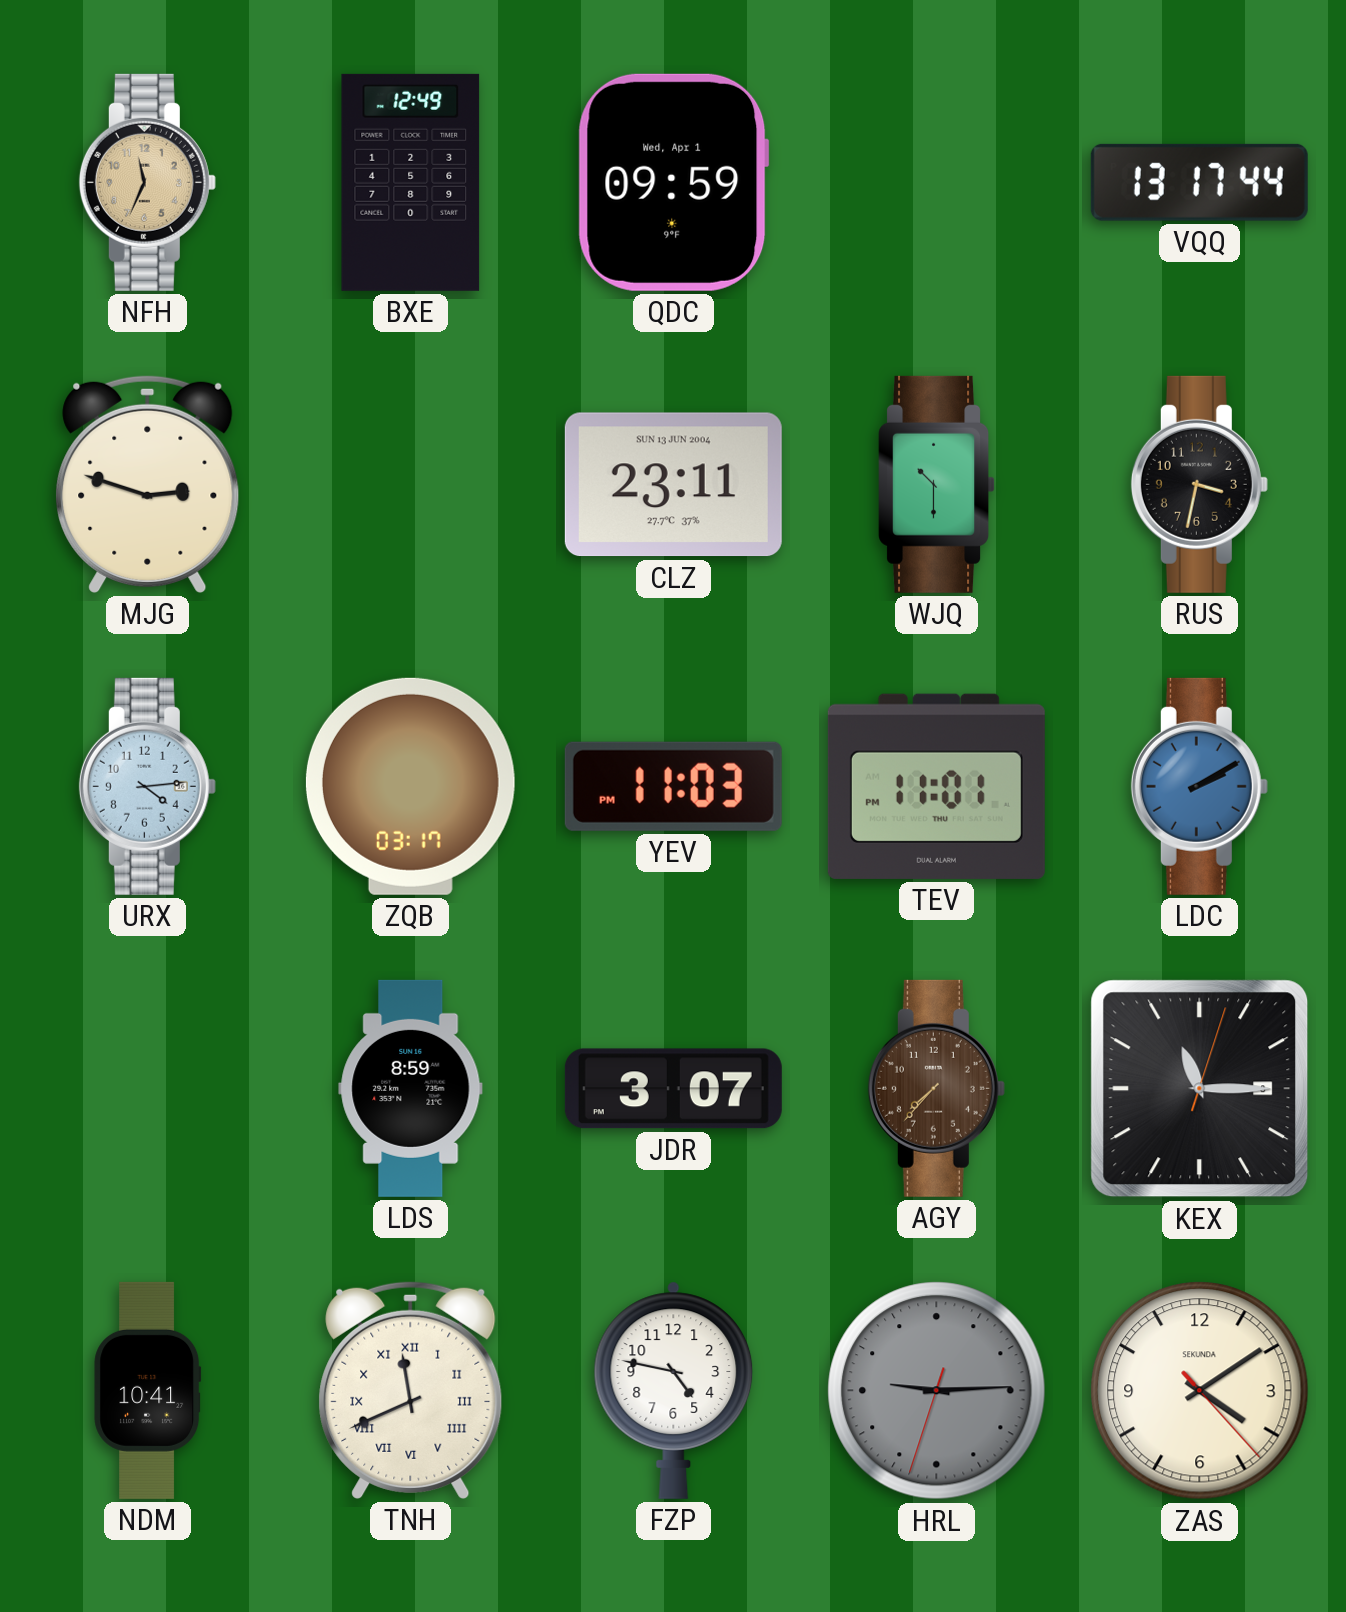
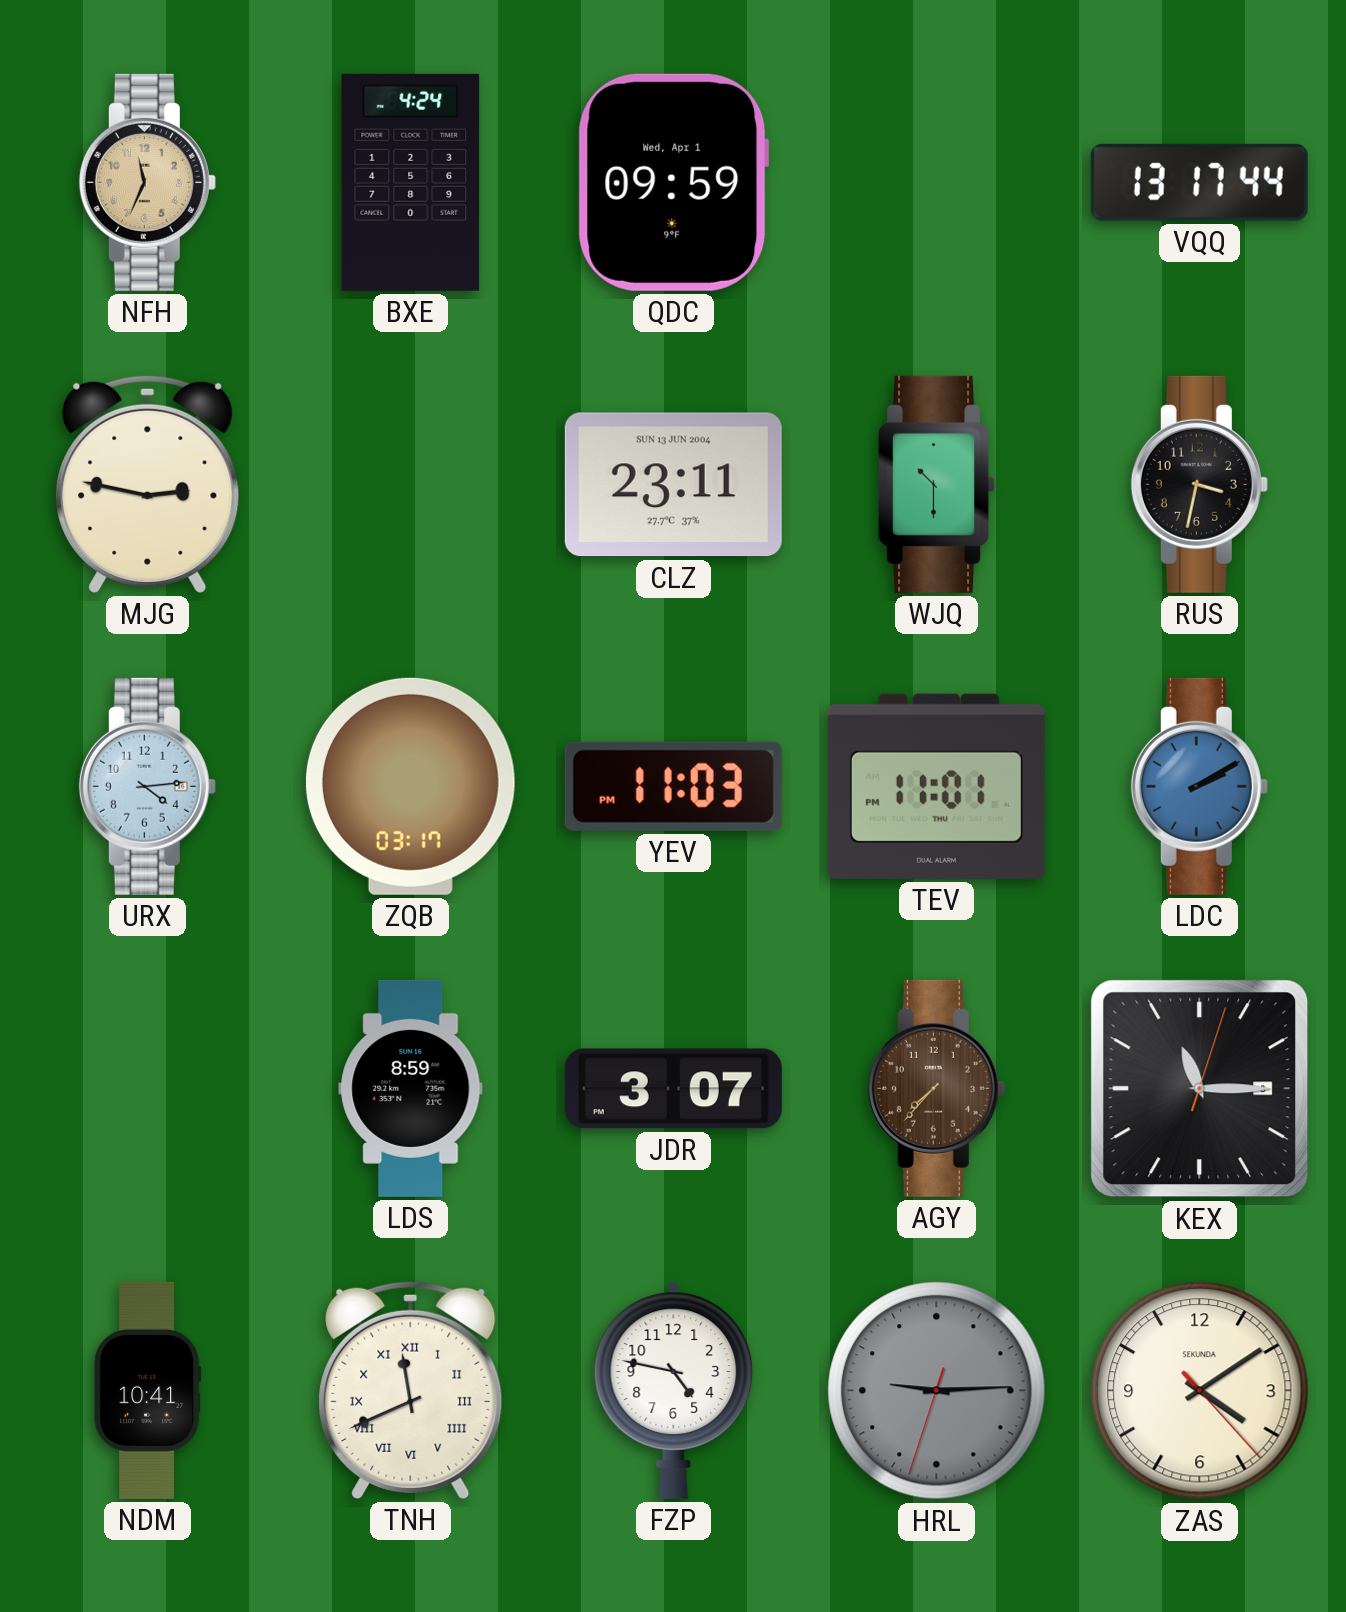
BXE: 12:49 -> 4:24
MJG: 2:48 -> 2:47
